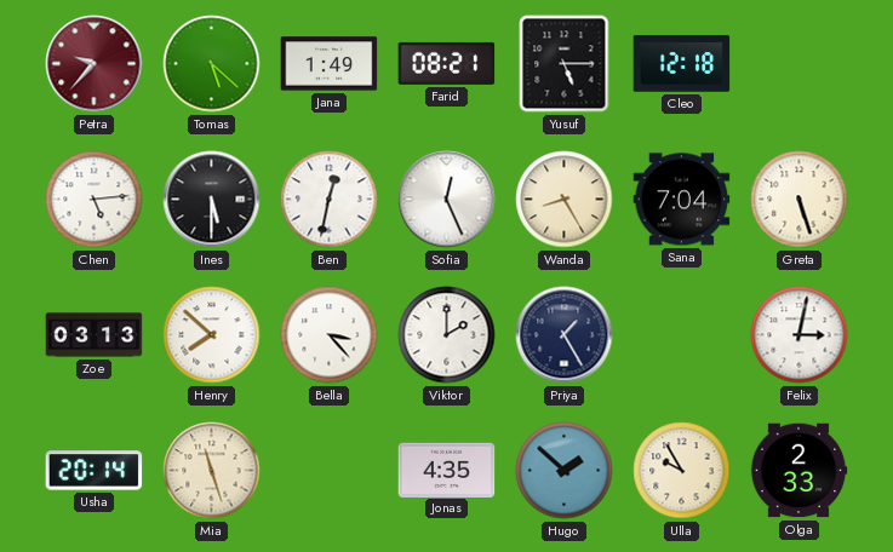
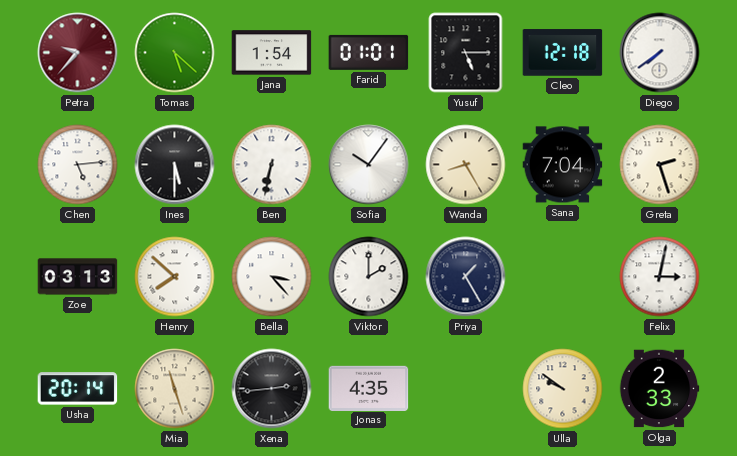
Jana: 1:49 -> 1:54
Farid: 08:21 -> 01:01
Diego: none -> 7:39
Ben: 12:32 -> 6:32
Sofia: 12:26 -> 10:06
Greta: 5:27 -> 2:27
Xena: none -> 2:44
Hugo: 1:52 -> none
Ulla: 9:55 -> 9:51
